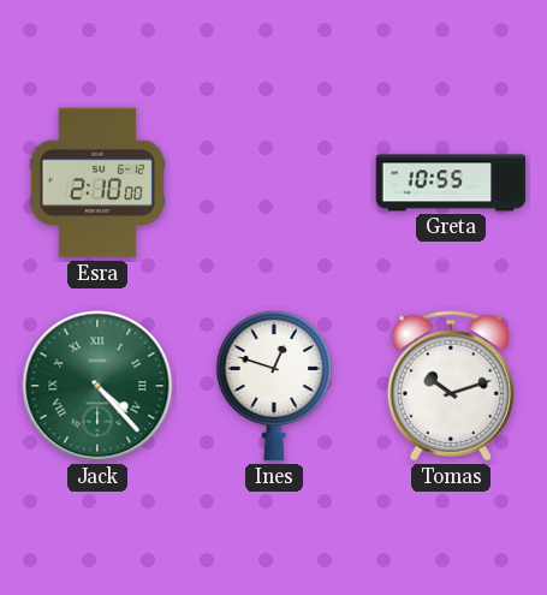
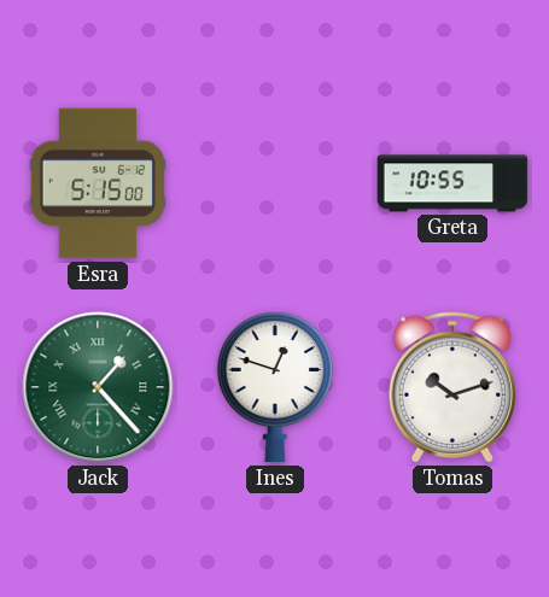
Esra: 2:10 -> 5:15
Jack: 4:23 -> 1:23
